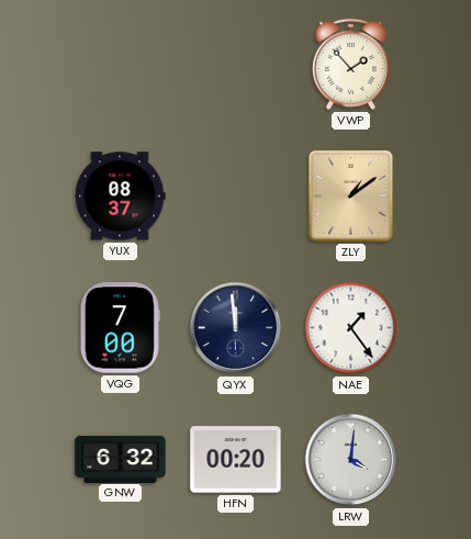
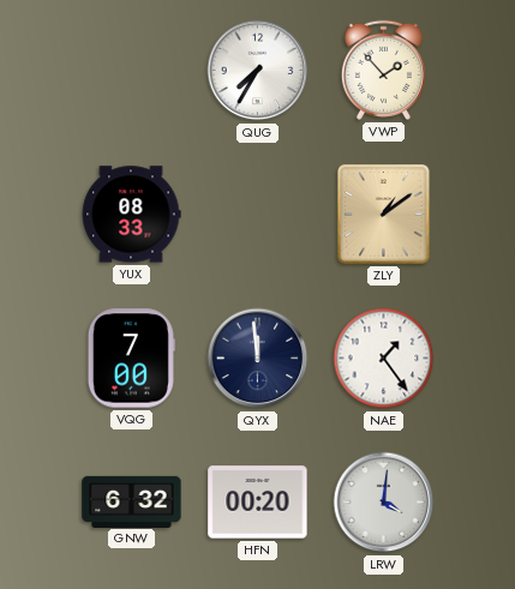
QUG: none -> 7:35
YUX: 08:37 -> 08:33
